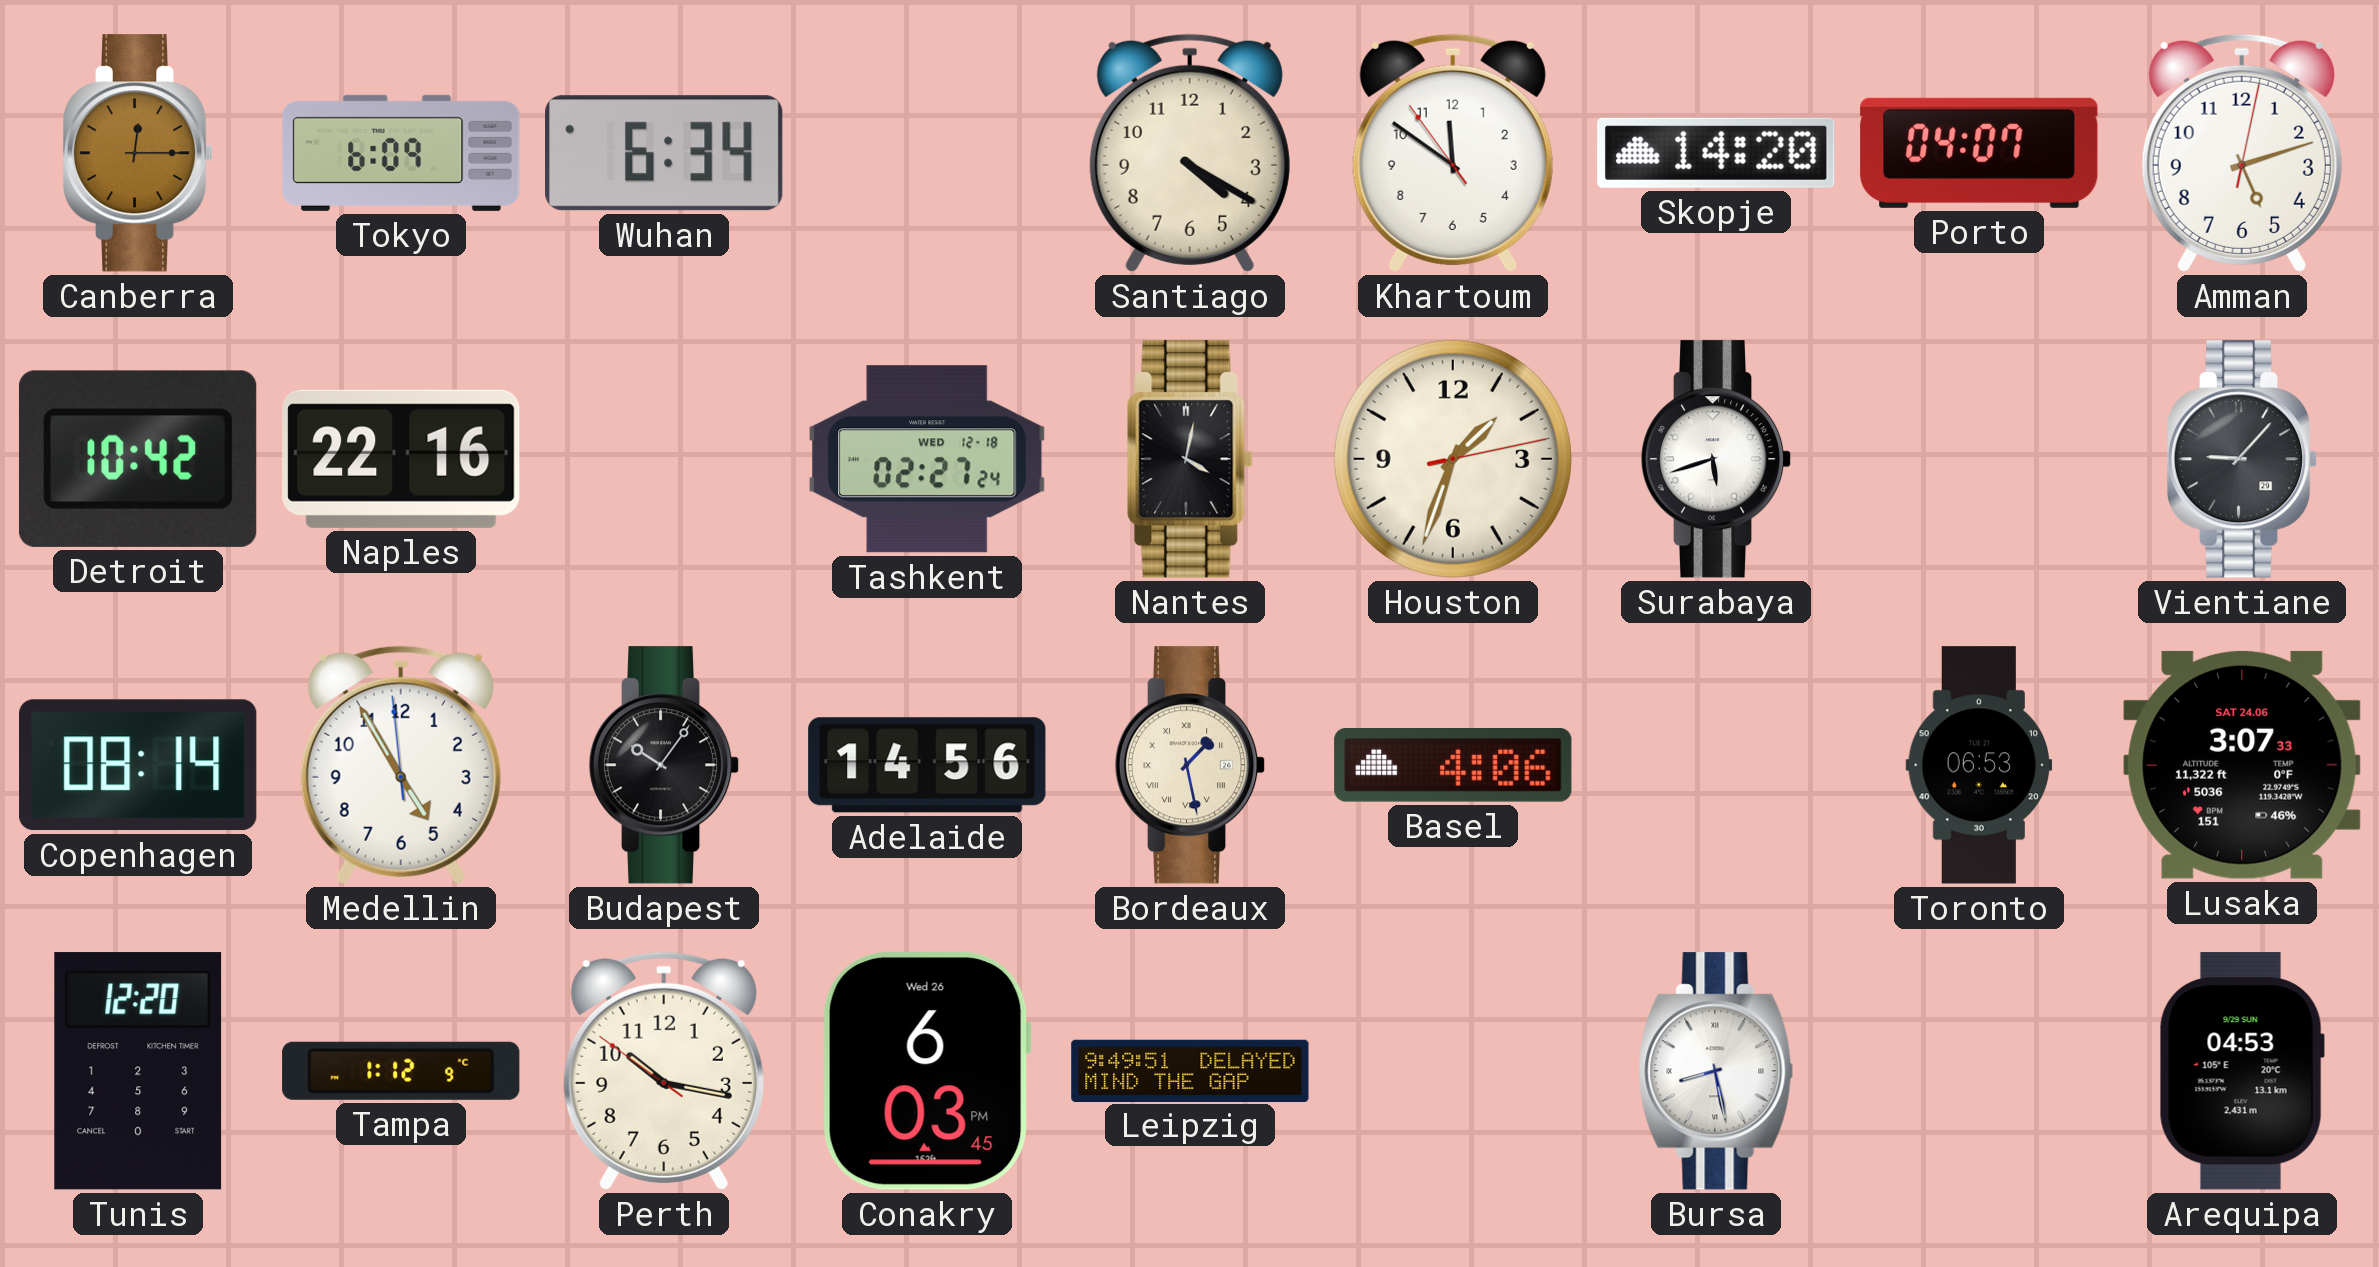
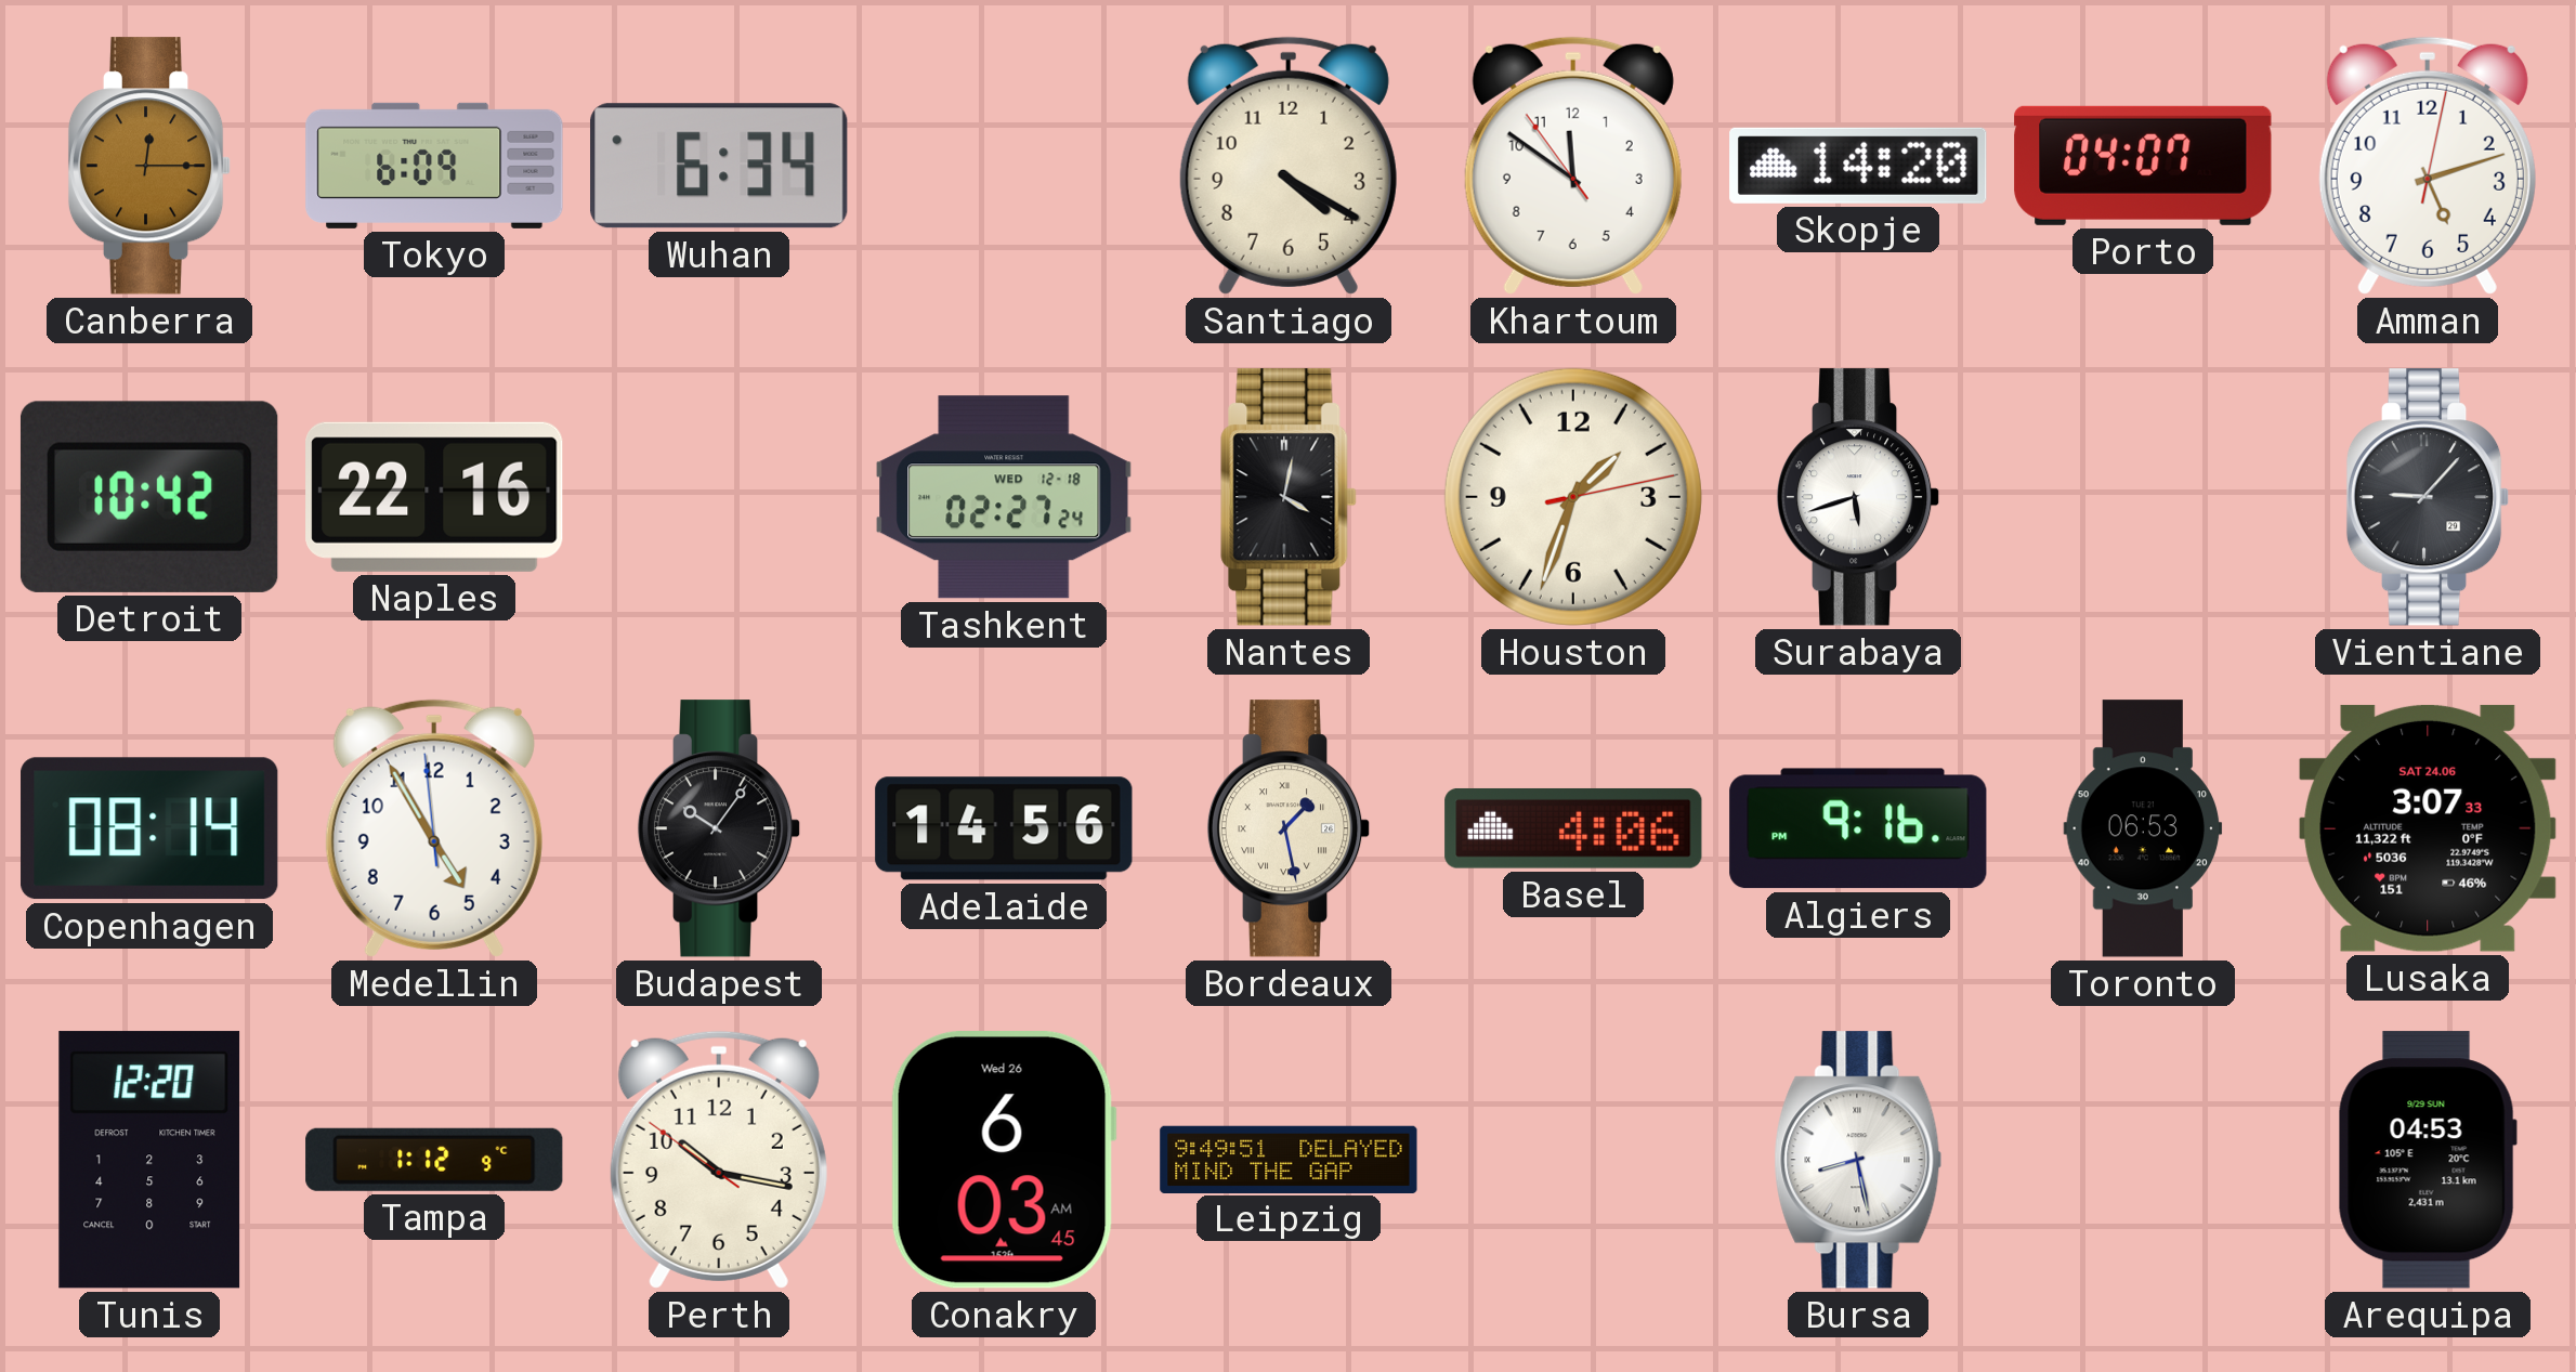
Algiers: none -> 9:16
Conakry: 6:03:45 PM -> 6:03:45 AM
